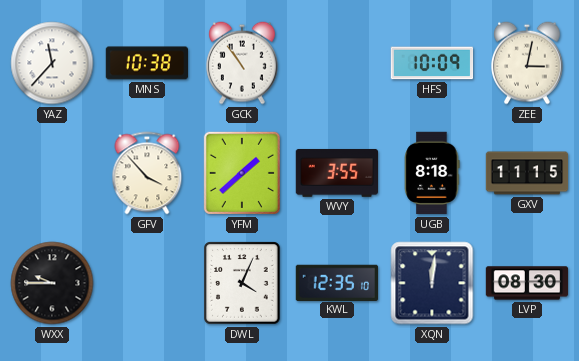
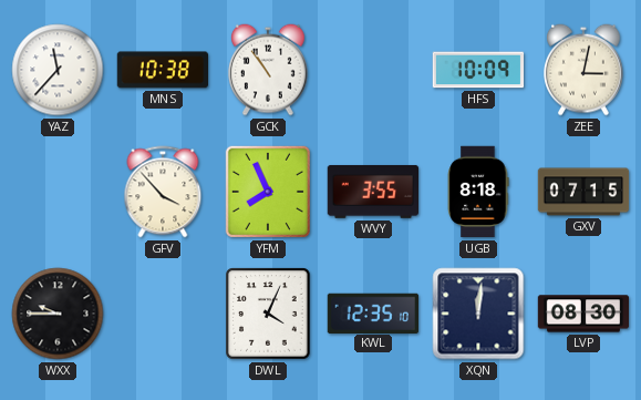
YFM: 1:38 -> 7:56
GXV: 11:15 -> 07:15
